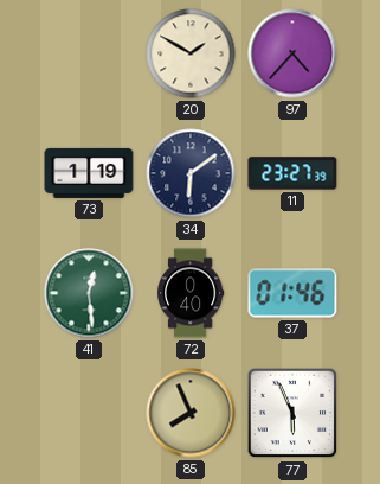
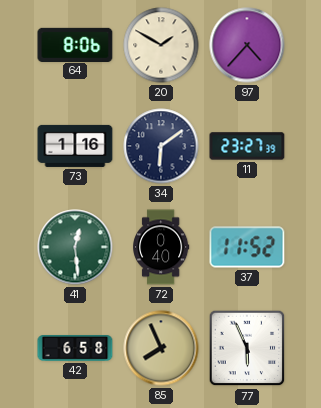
64: none -> 8:06
73: 1:19 -> 1:16
37: 01:46 -> 11:52
42: none -> 6:58
